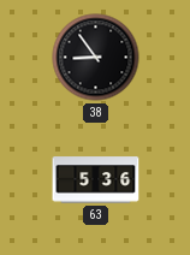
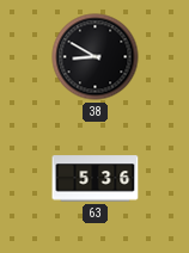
38: 8:54 -> 8:50
